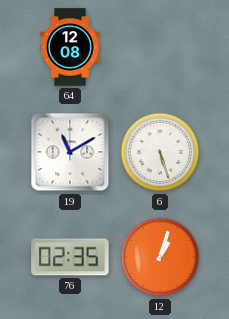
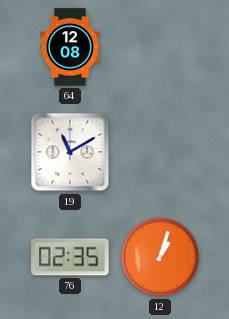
6: 5:27 -> none
